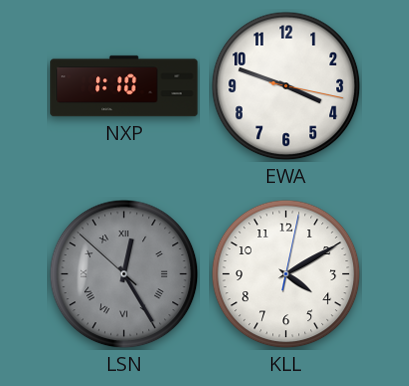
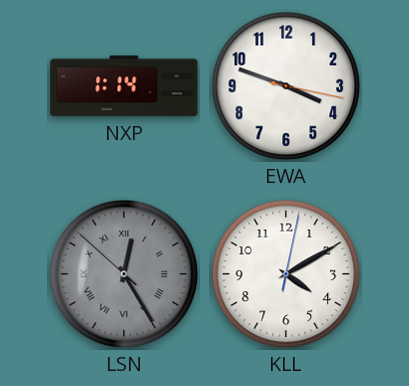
NXP: 1:10 -> 1:14
